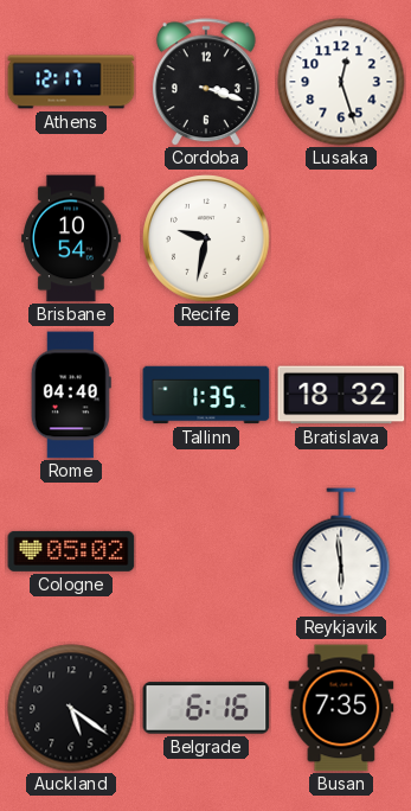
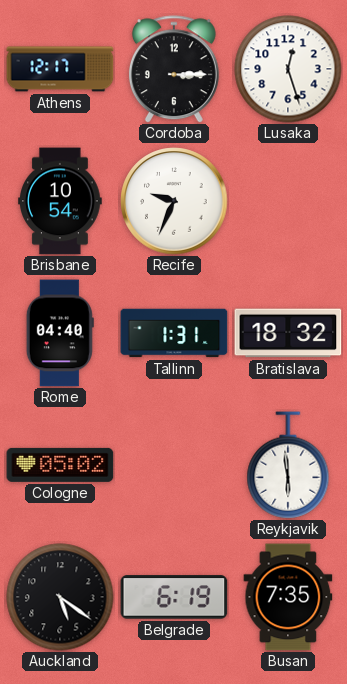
Cordoba: 3:18 -> 3:15
Recife: 9:32 -> 9:34
Tallinn: 1:35 -> 1:31
Belgrade: 6:16 -> 6:19
